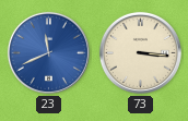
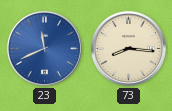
73: 3:16 -> 8:16
